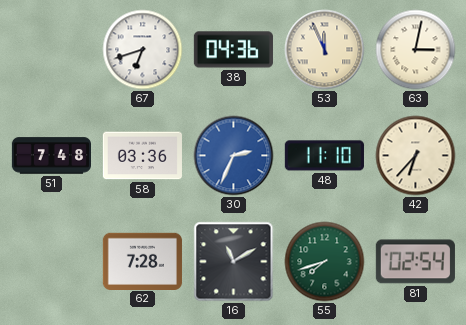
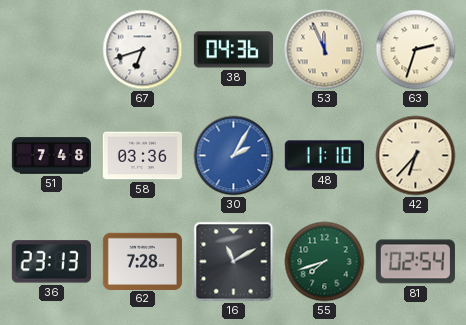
63: 3:02 -> 2:33
30: 2:34 -> 2:05
36: none -> 23:13
